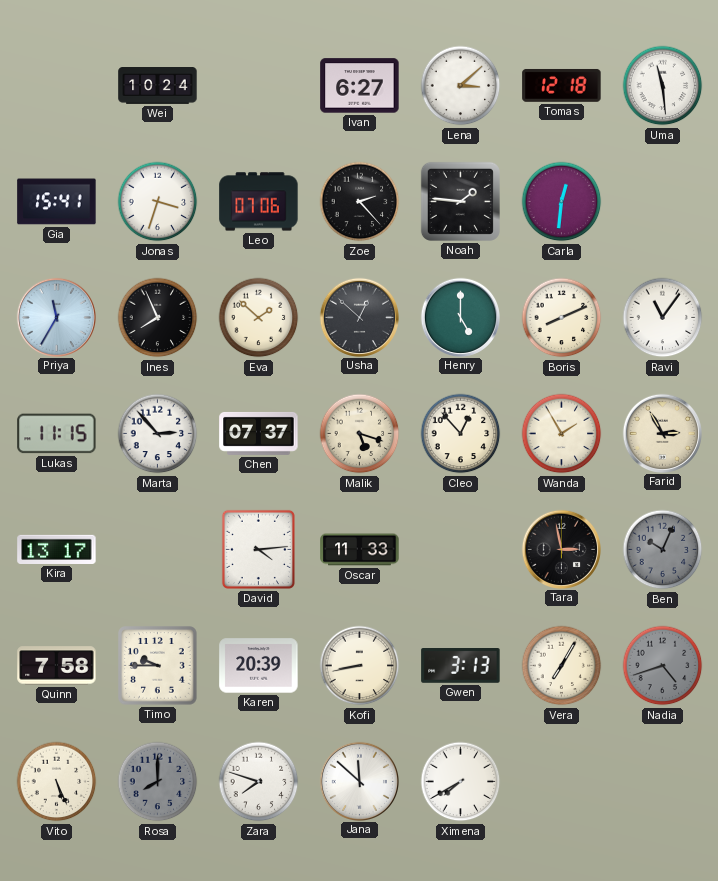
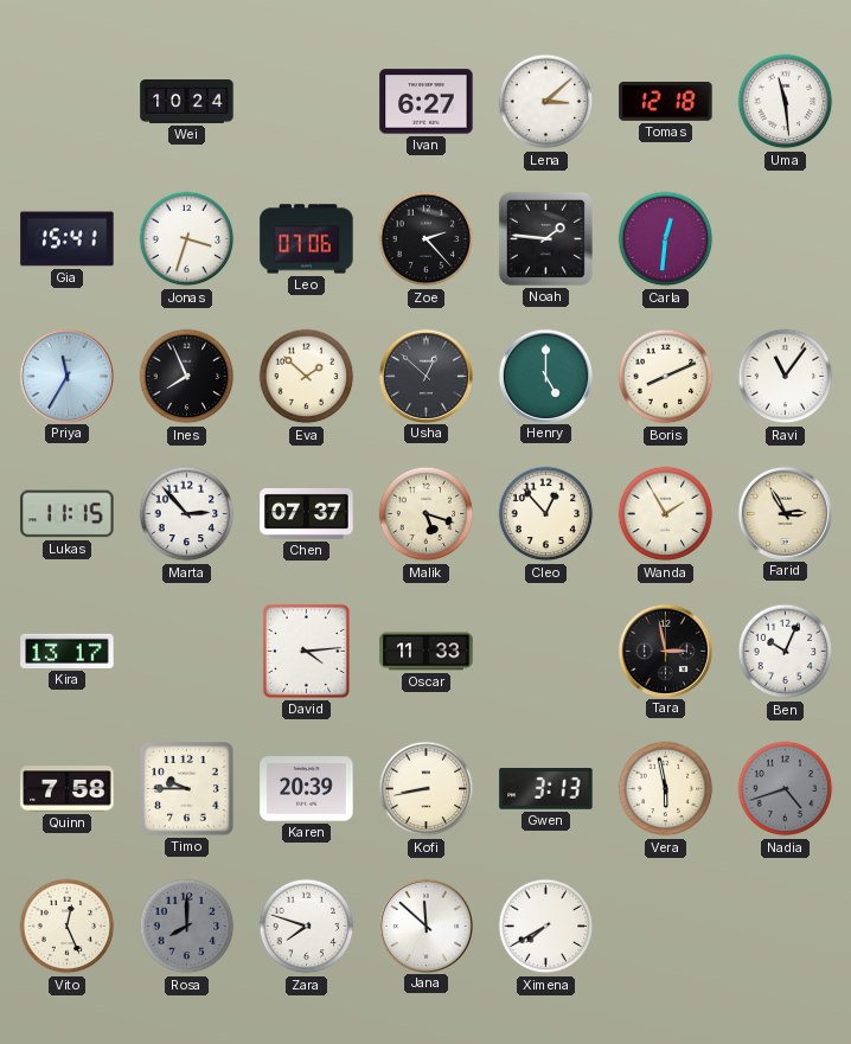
Ben dial: grey -> white
Vera: 7:05 -> 5:58
Vito: 5:26 -> 12:26
